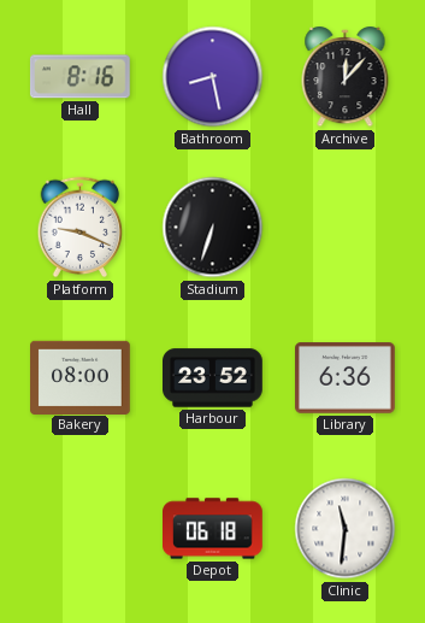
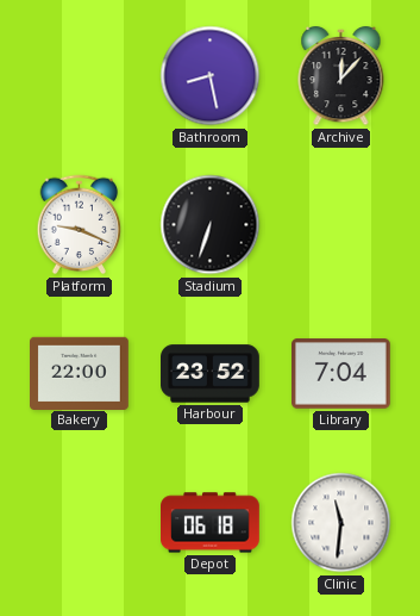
Hall: 8:16 -> none
Bakery: 08:00 -> 22:00
Library: 6:36 -> 7:04
